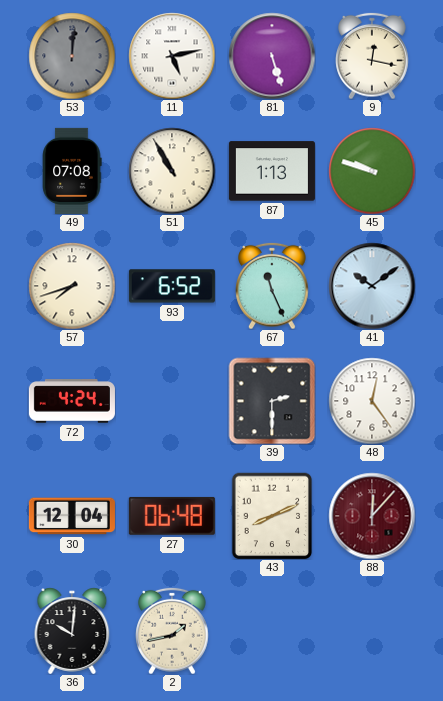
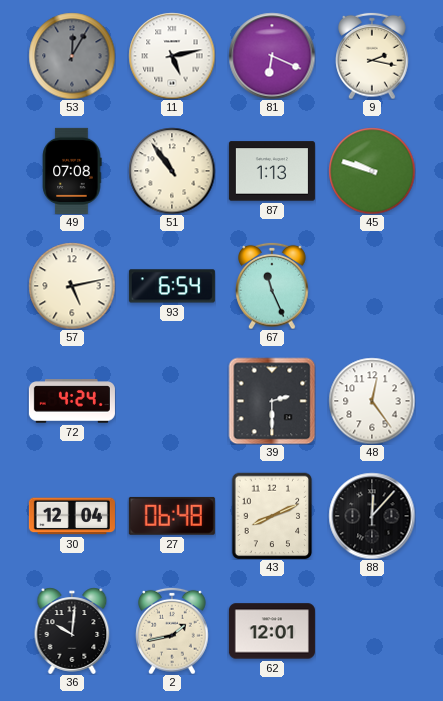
53: 12:01 -> 12:05
81: 5:27 -> 6:19
9: 12:17 -> 2:17
51: 10:55 -> 10:54
57: 7:42 -> 5:13
93: 6:52 -> 6:54
41: 10:09 -> none
88 dial: burgundy -> black
62: none -> 12:01
